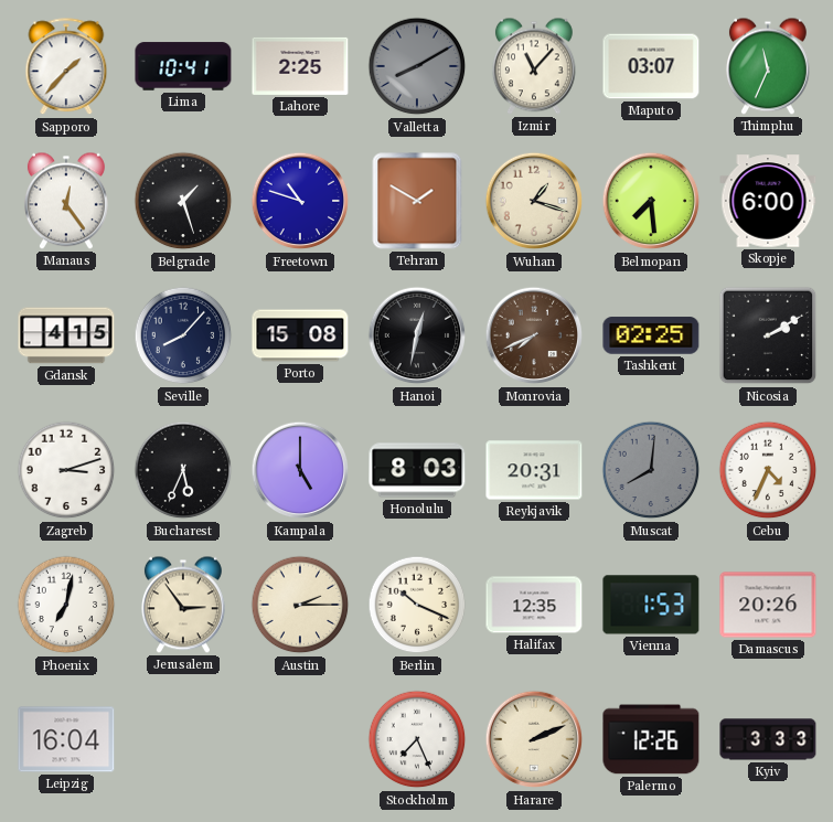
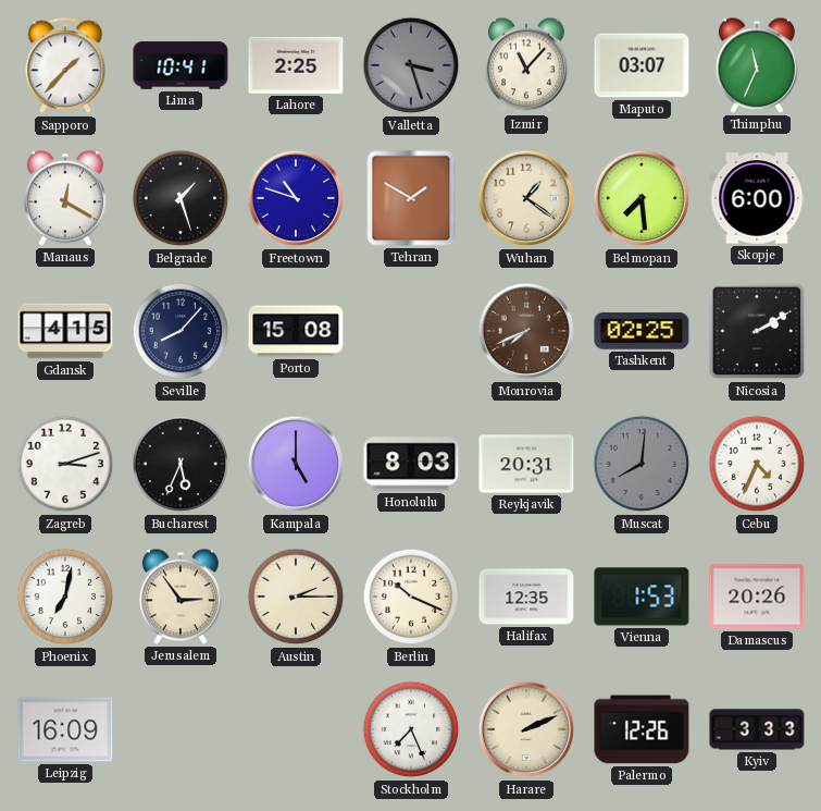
Valletta: 8:10 -> 3:27
Manaus: 12:24 -> 12:20
Wuhan: 1:18 -> 1:21
Hanoi: 12:32 -> none
Leipzig: 16:04 -> 16:09
